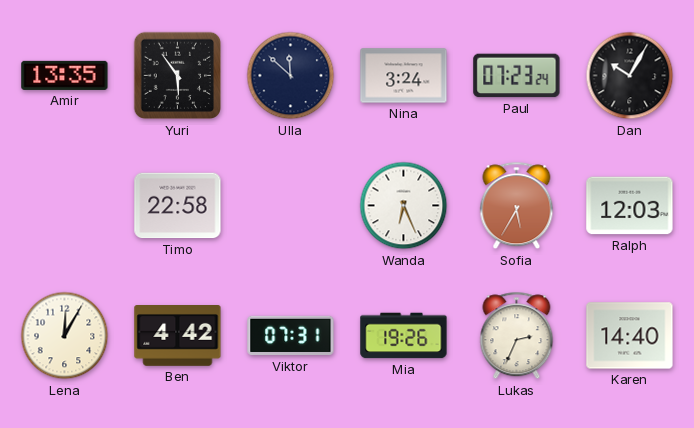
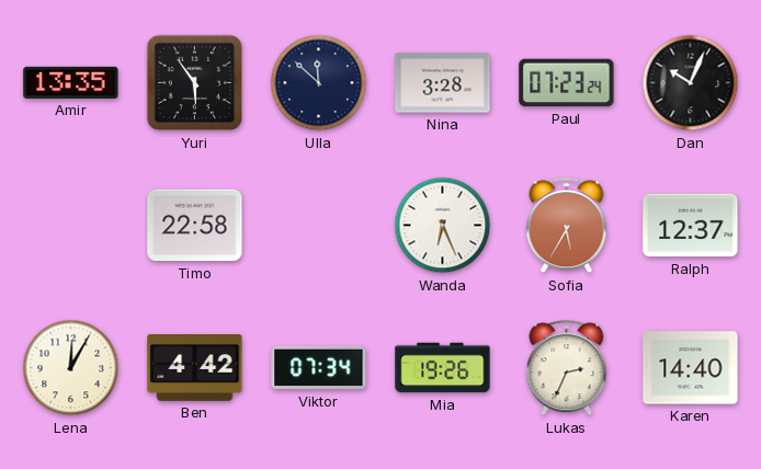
Nina: 3:24 -> 3:28
Dan: 10:05 -> 10:04
Ralph: 12:03 -> 12:37
Viktor: 07:31 -> 07:34
